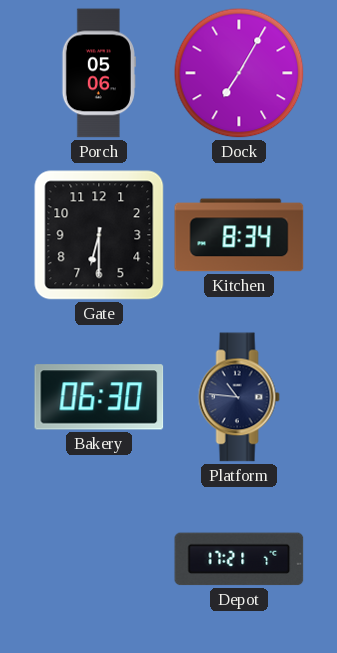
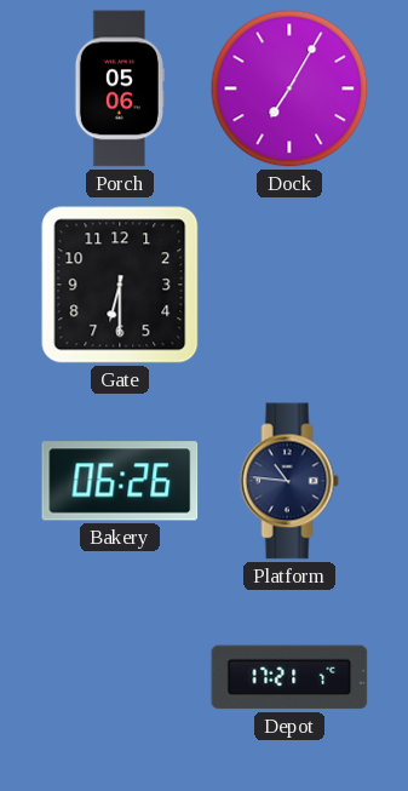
Kitchen: 8:34 -> none
Bakery: 06:30 -> 06:26
